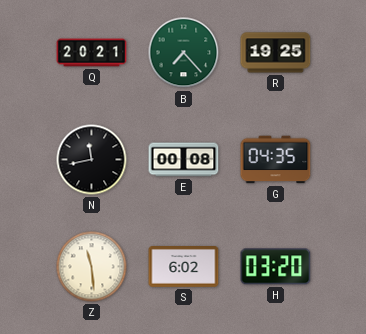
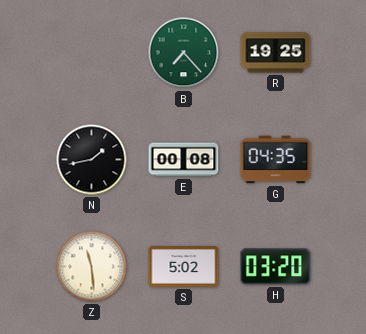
Q: 20:21 -> none
N: 11:43 -> 1:43
S: 6:02 -> 5:02
